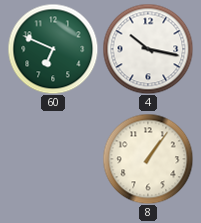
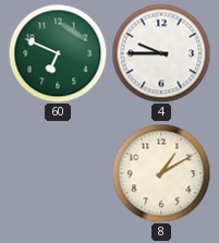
4: 10:17 -> 9:45
8: 1:06 -> 1:10
